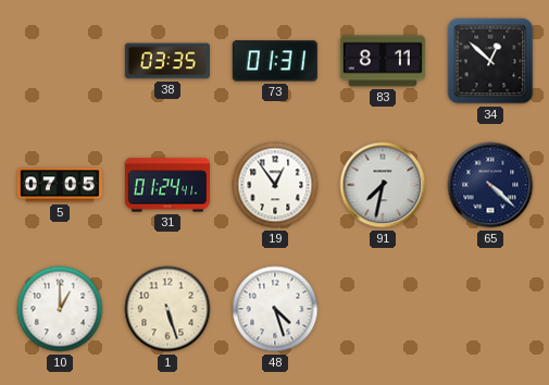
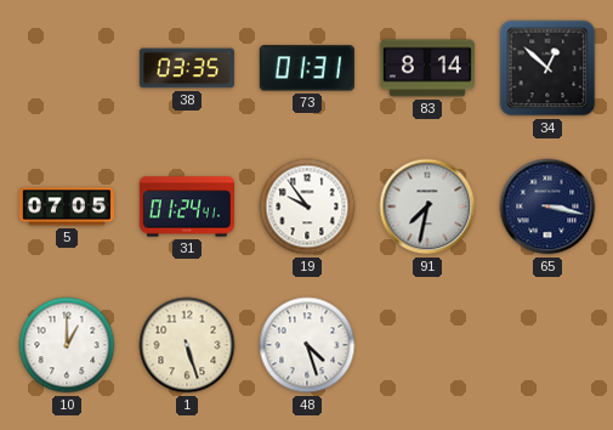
83: 8:11 -> 8:14
19: 12:54 -> 9:54
65: 4:22 -> 3:17
